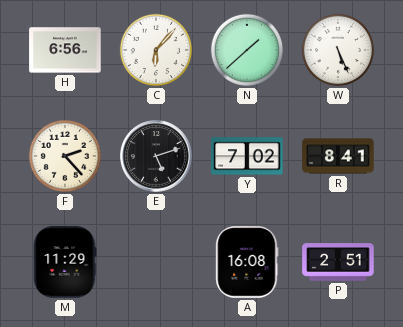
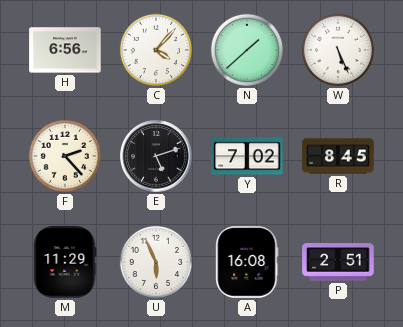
C: 6:07 -> 4:07
R: 8:41 -> 8:45
U: none -> 5:56
